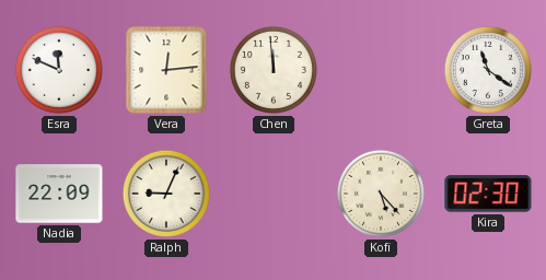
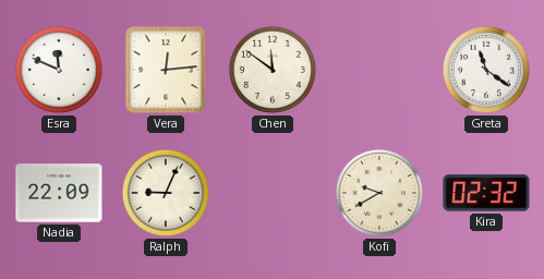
Chen: 11:59 -> 11:51
Kofi: 5:23 -> 9:40
Kira: 02:30 -> 02:32
